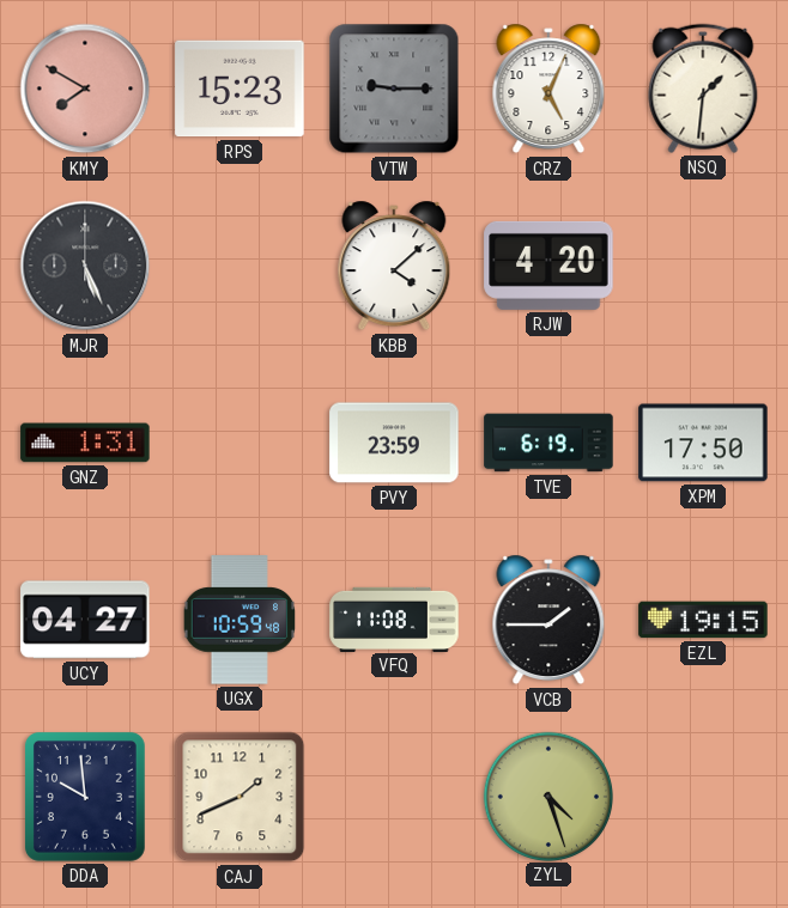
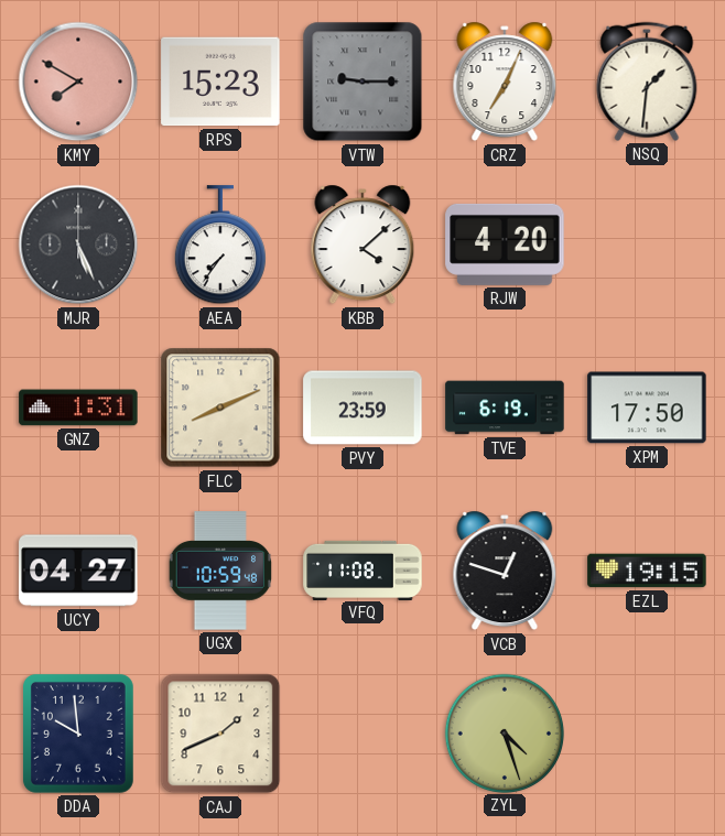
CRZ: 5:04 -> 7:04
AEA: none -> 7:36
FLC: none -> 8:11
VCB: 1:45 -> 12:48
